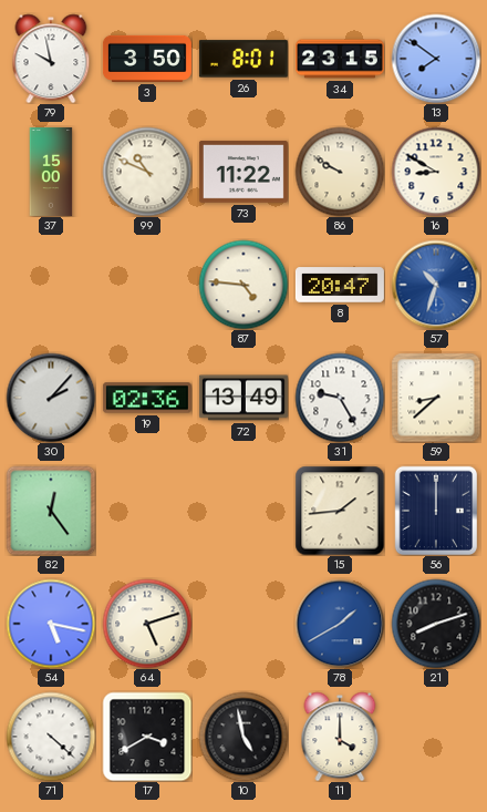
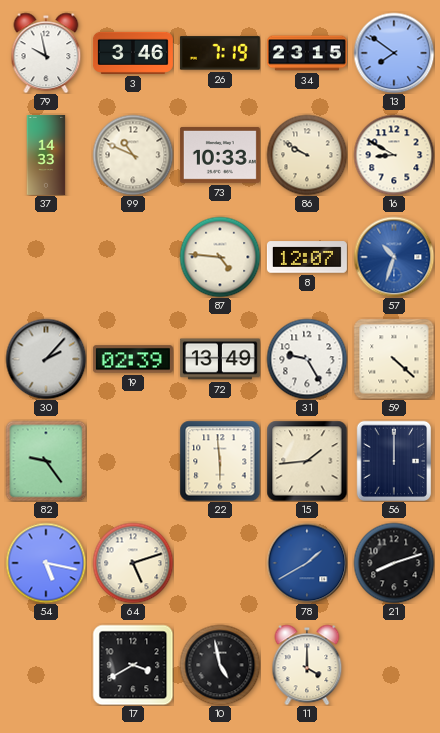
3: 3:50 -> 3:46
26: 8:01 -> 7:19
37: 15:00 -> 14:33
73: 11:22 -> 10:33
8: 20:47 -> 12:07
19: 02:36 -> 02:39
59: 8:38 -> 4:22
82: 12:24 -> 9:24
22: none -> 5:59
71: 4:22 -> none
